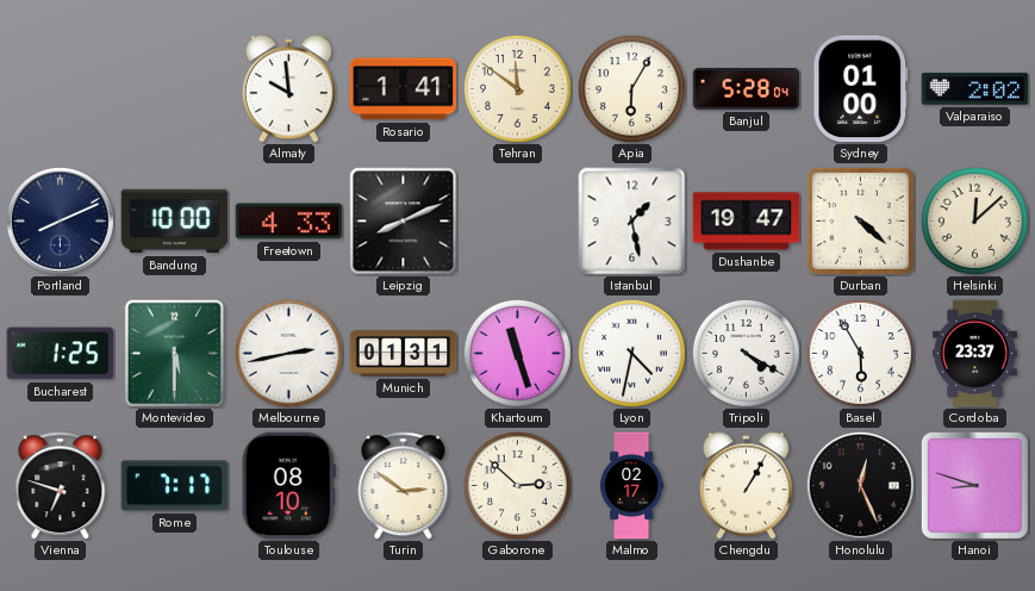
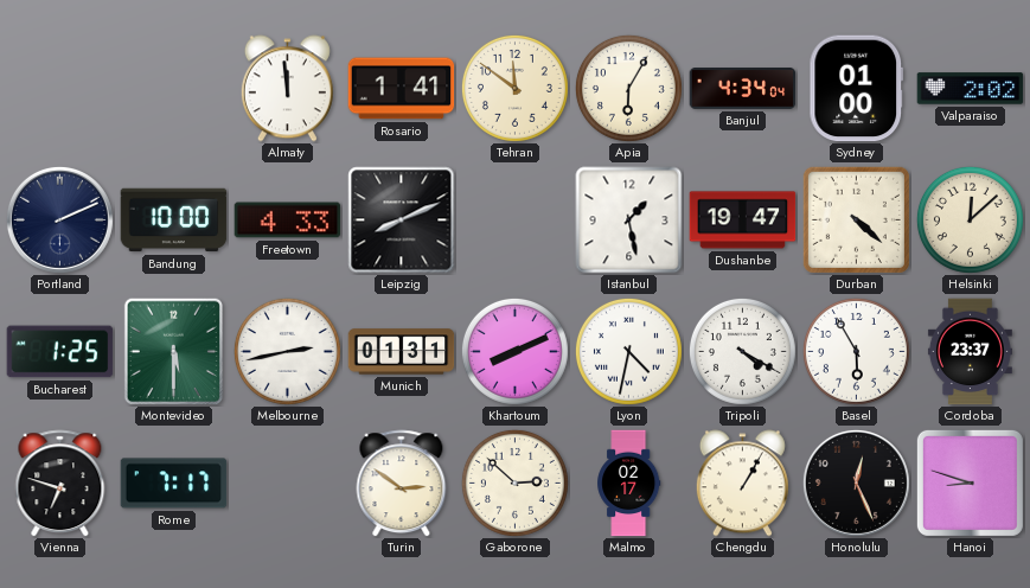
Almaty: 9:59 -> 11:59
Banjul: 5:28 -> 4:34
Portland: 8:11 -> 2:11
Khartoum: 11:27 -> 8:11
Toulouse: 08:10 -> none
